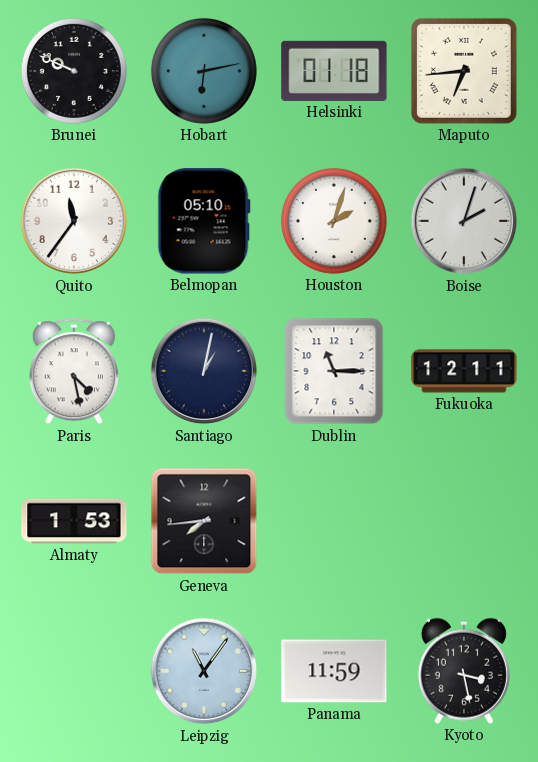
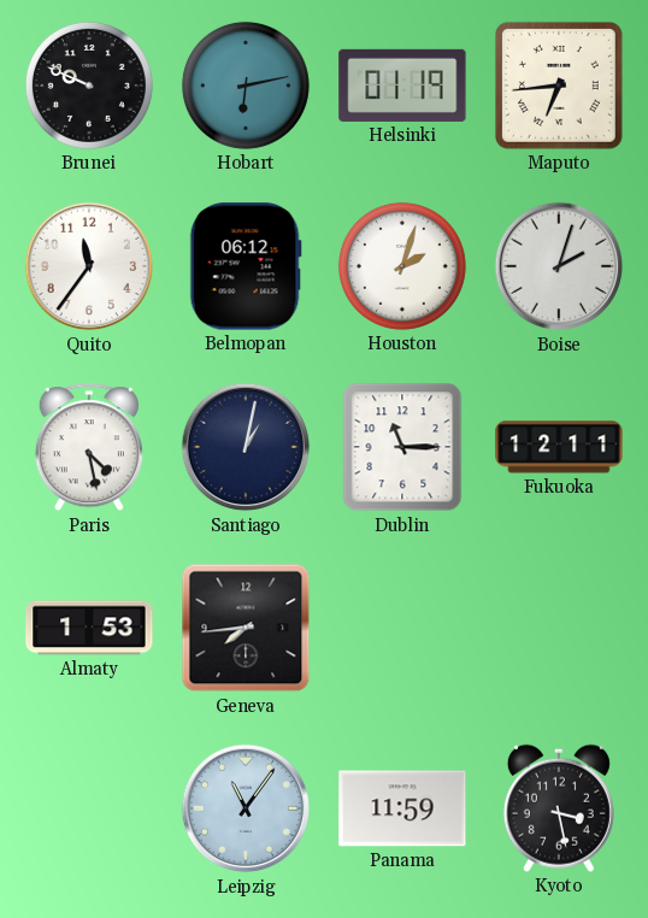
Helsinki: 01:18 -> 01:19
Belmopan: 05:10 -> 06:12
